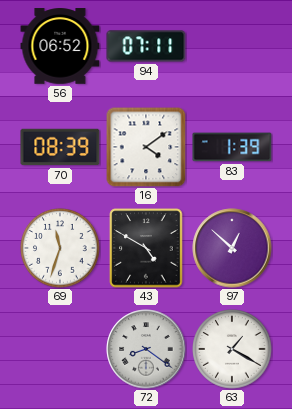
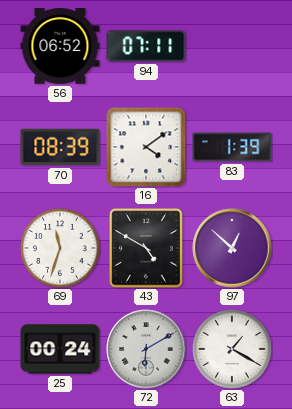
25: none -> 00:24
72: 8:21 -> 6:10
